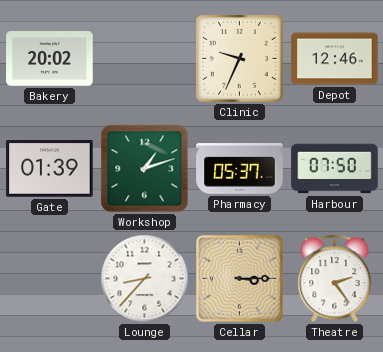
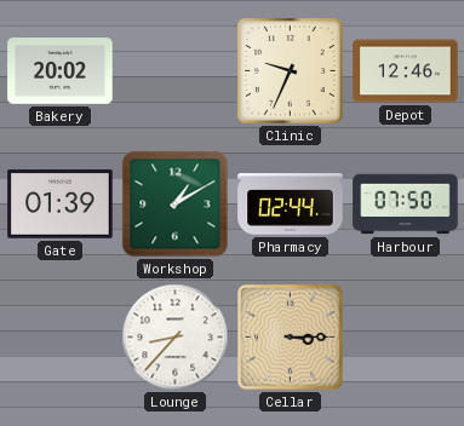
Workshop: 1:12 -> 1:10
Pharmacy: 05:37 -> 02:44
Theatre: 2:24 -> none
